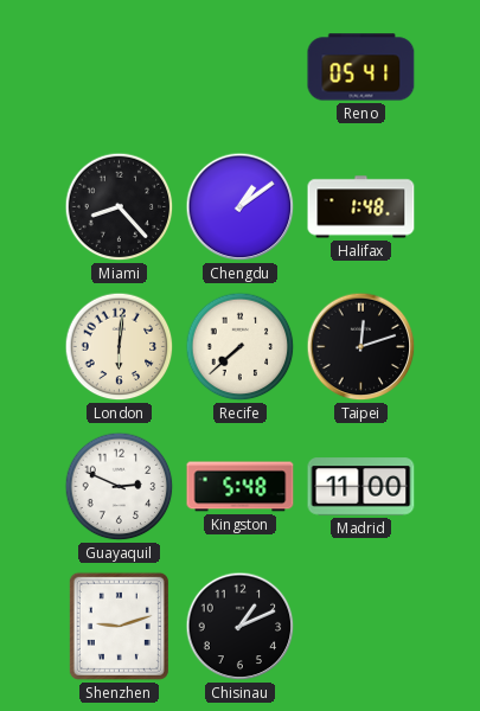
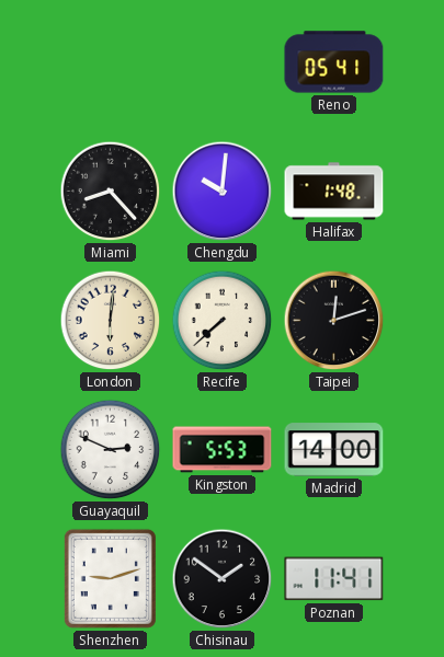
Chengdu: 1:09 -> 10:01
Kingston: 5:48 -> 5:53
Madrid: 11:00 -> 14:00
Chisinau: 1:11 -> 1:51
Poznan: none -> 11:41
